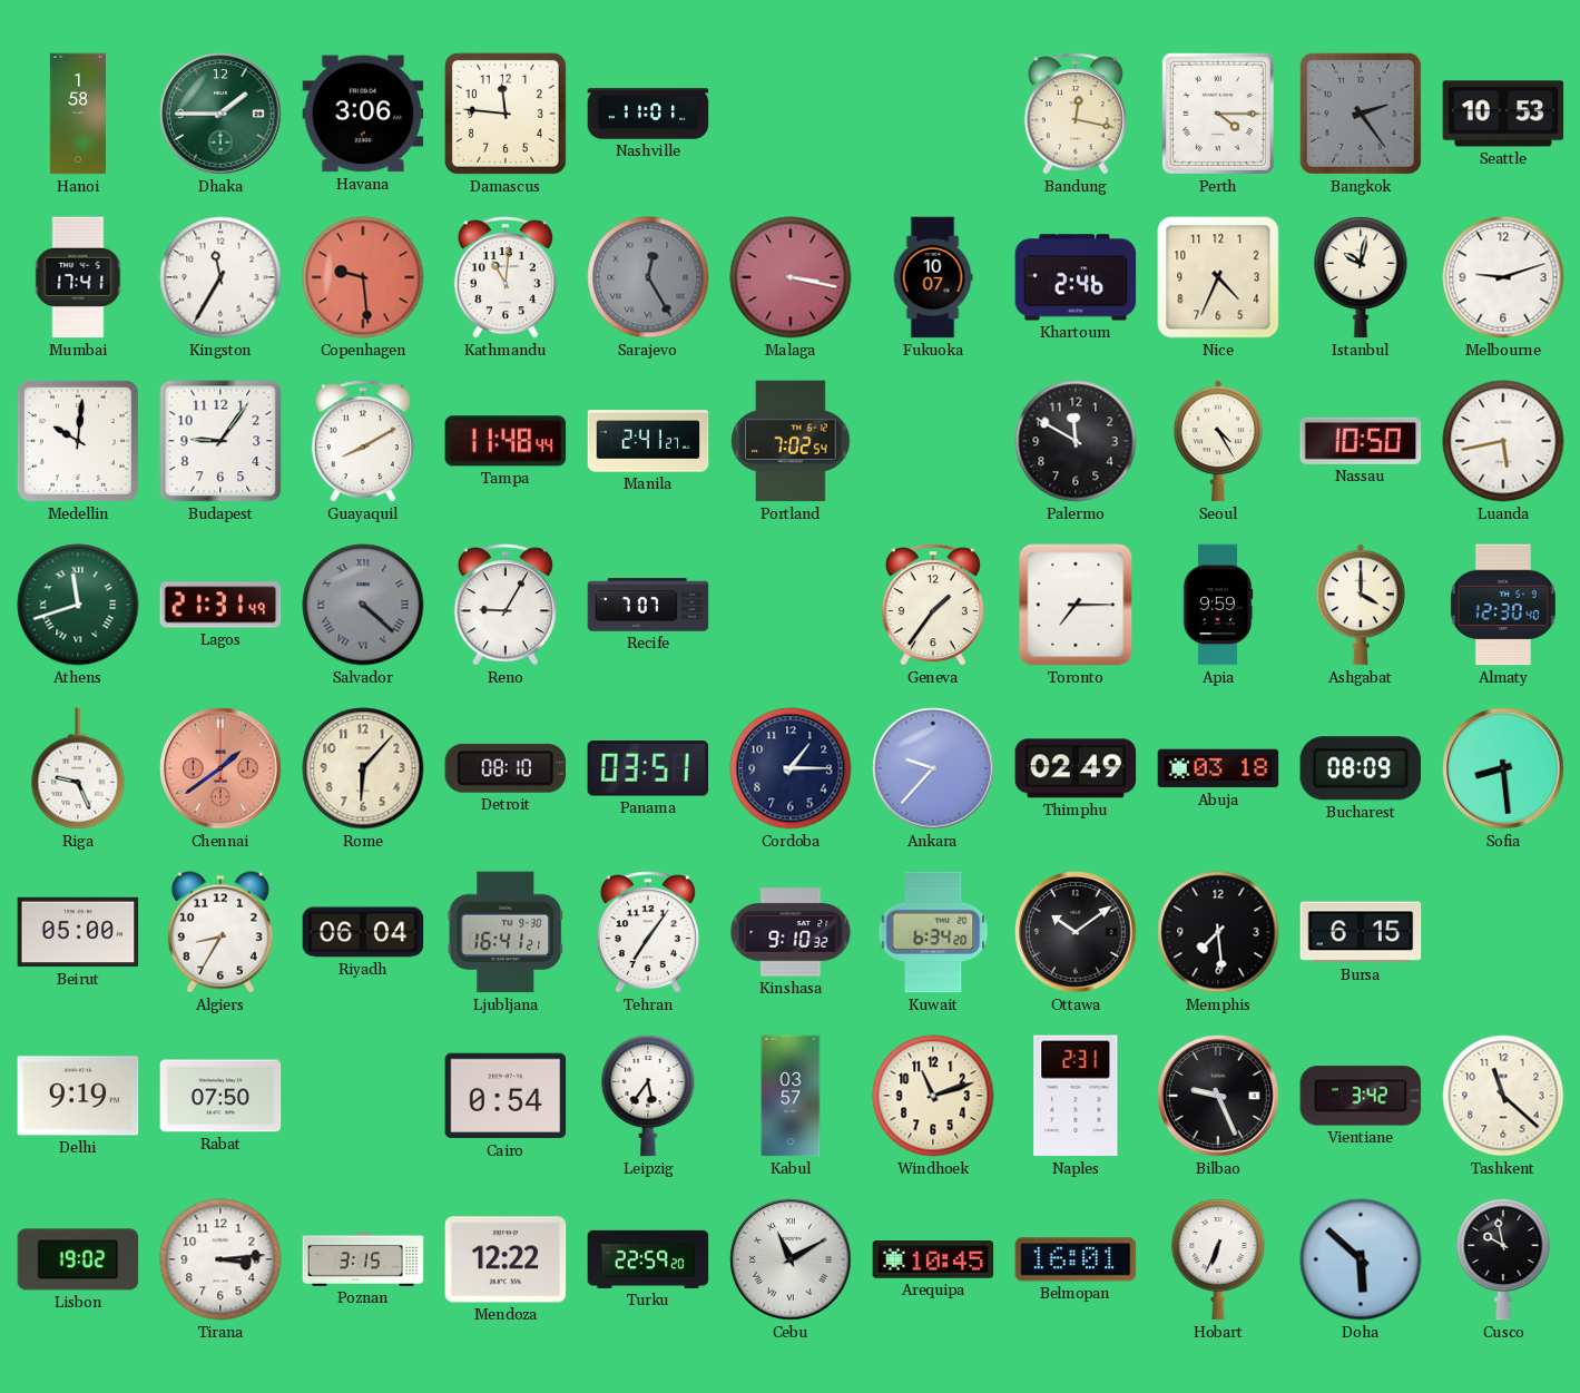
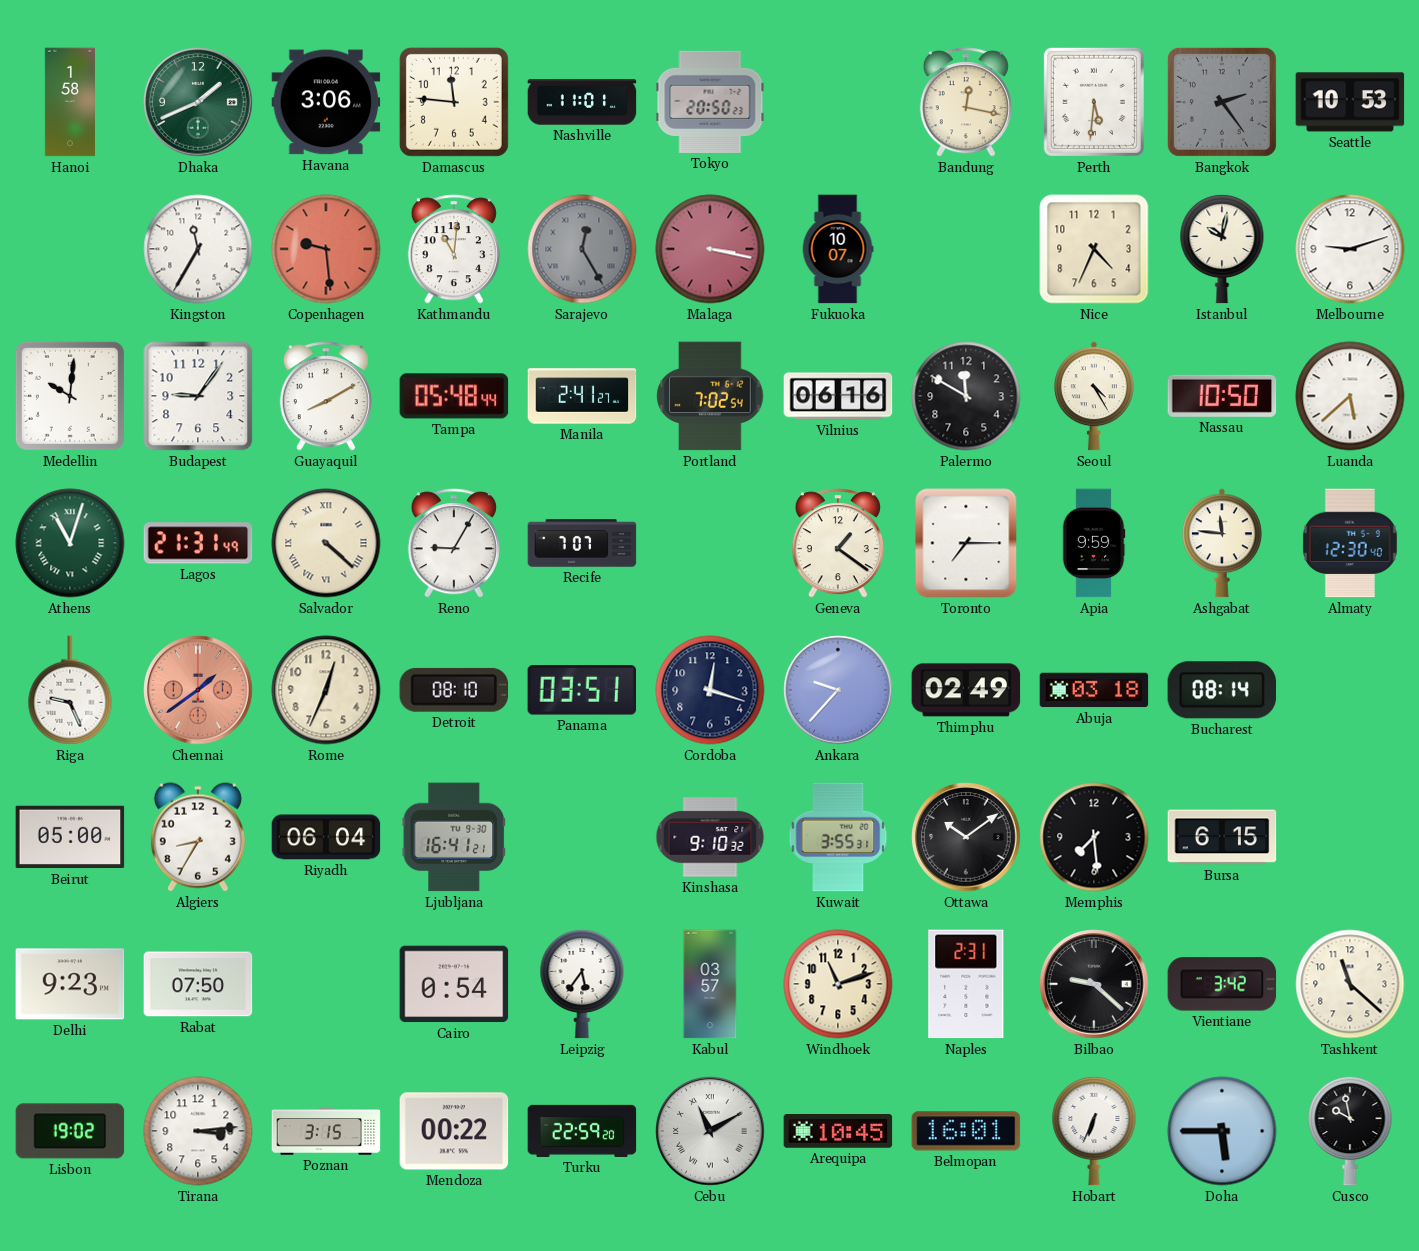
Dhaka: 1:45 -> 1:41
Tokyo: none -> 20:50
Perth: 4:15 -> 5:31
Mumbai: 17:41 -> none
Khartoum: 2:46 -> none
Tampa: 11:48 -> 05:48
Vilnius: none -> 06:16
Luanda: 5:43 -> 5:38
Athens: 11:42 -> 11:03
Salvador dial: grey -> cream
Geneva: 1:36 -> 1:21
Ashgabat: 4:00 -> 11:46
Rome: 6:07 -> 12:34
Cordoba: 1:15 -> 12:18
Bucharest: 08:09 -> 08:14
Sofia: 8:29 -> none
Tehran: 7:06 -> none
Kuwait: 6:34 -> 3:55
Delhi: 9:19 -> 9:23
Bilbao: 9:26 -> 9:22
Mendoza: 12:22 -> 00:22
Doha: 5:52 -> 5:45
